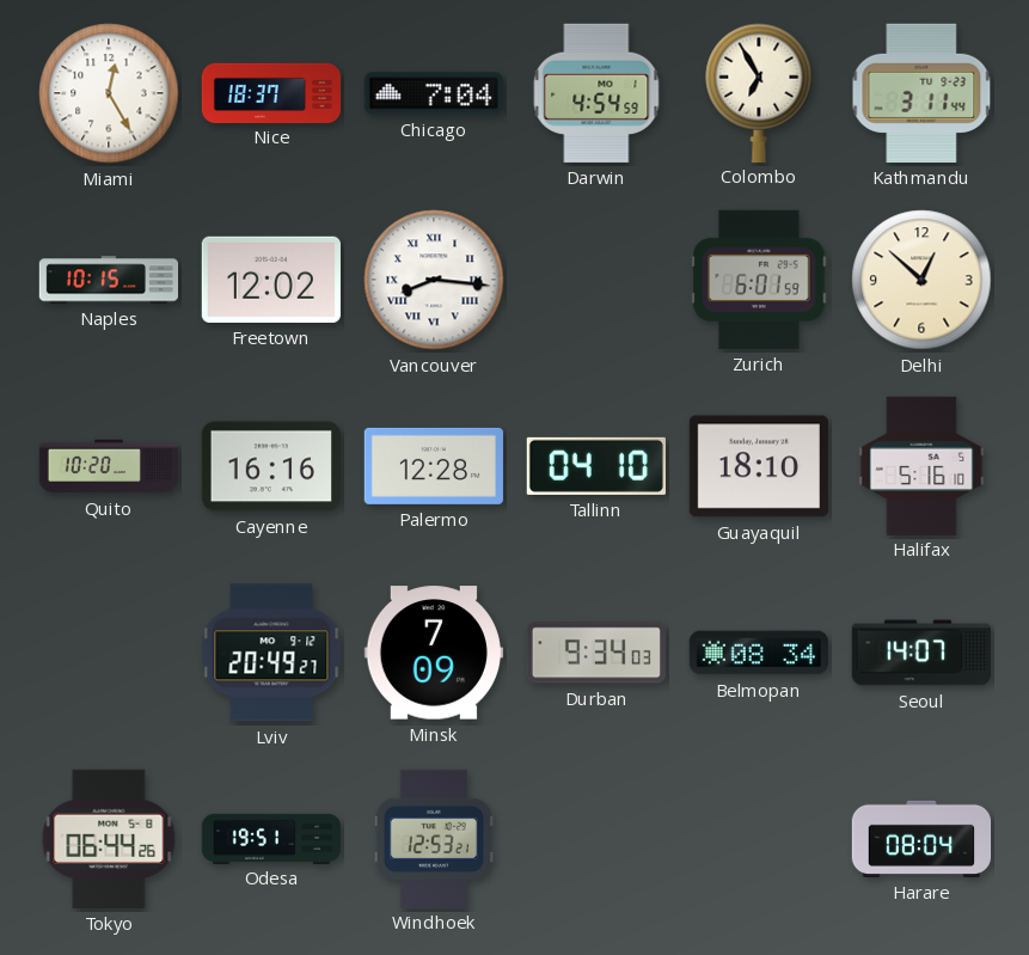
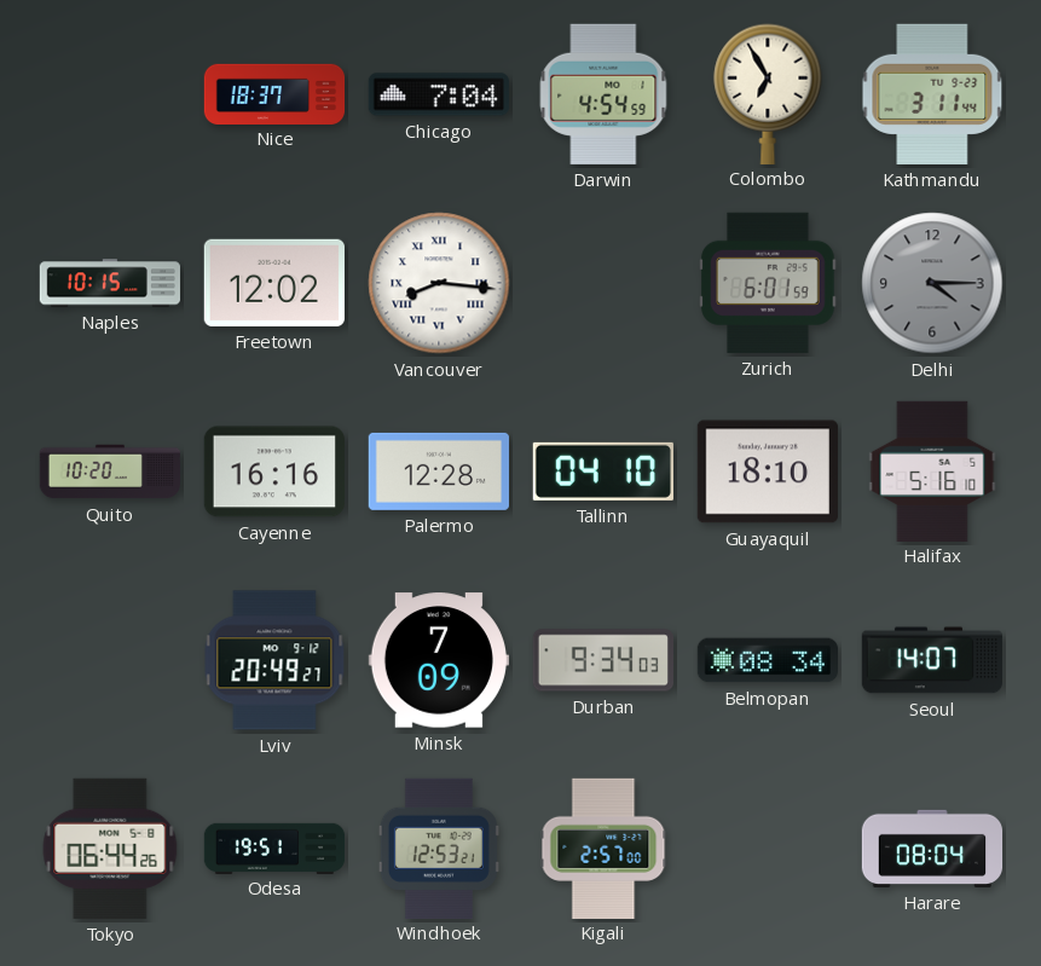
Miami: 12:25 -> none
Delhi: 12:52 -> 4:15
Delhi dial: cream -> grey
Kigali: none -> 2:57
